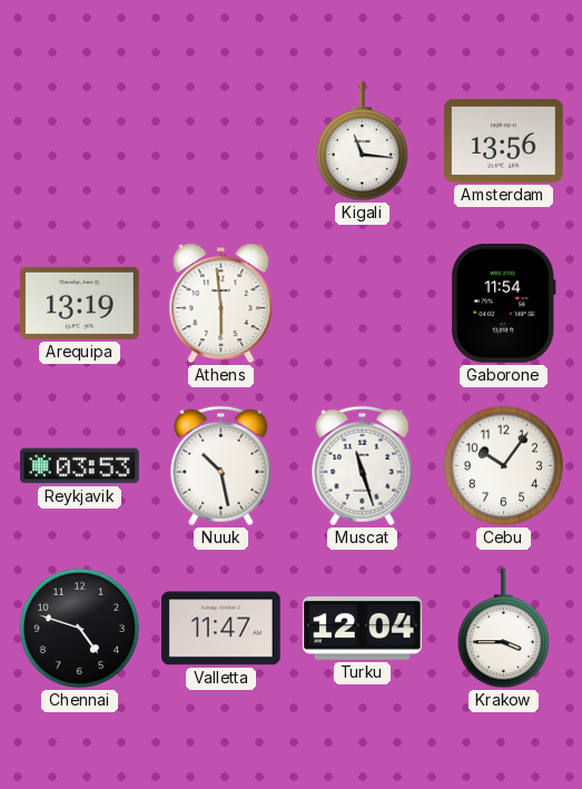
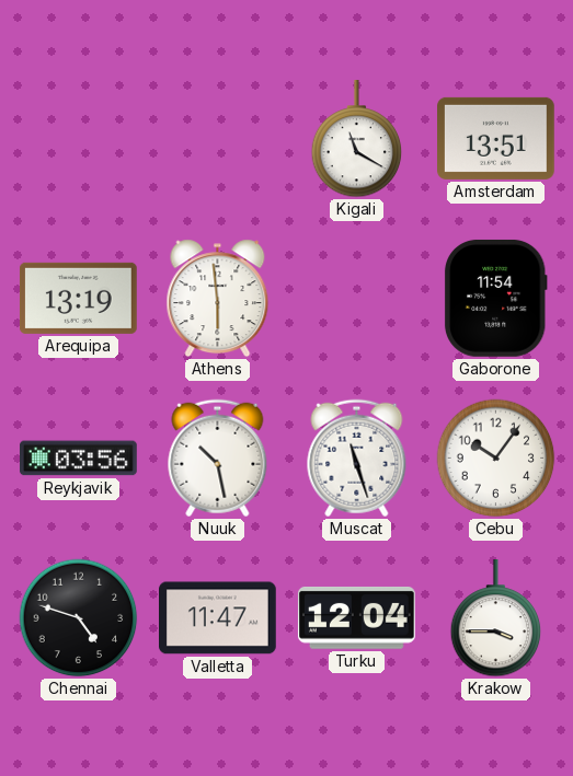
Kigali: 11:16 -> 11:20
Amsterdam: 13:56 -> 13:51
Reykjavik: 03:53 -> 03:56
